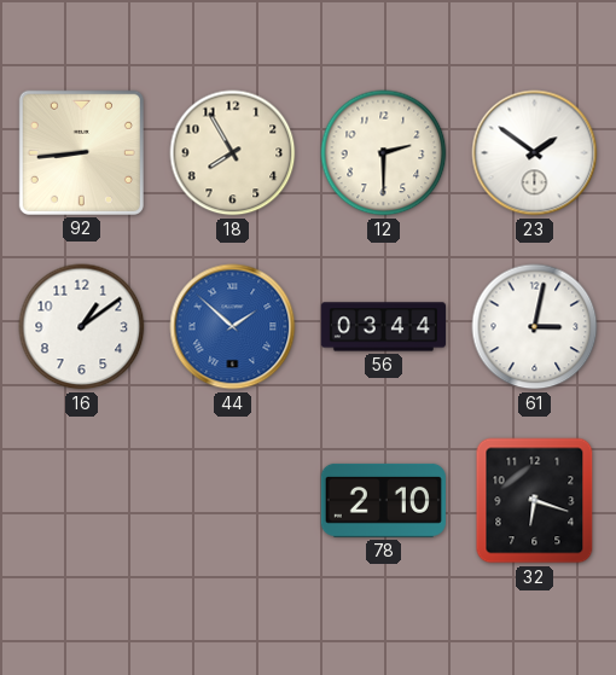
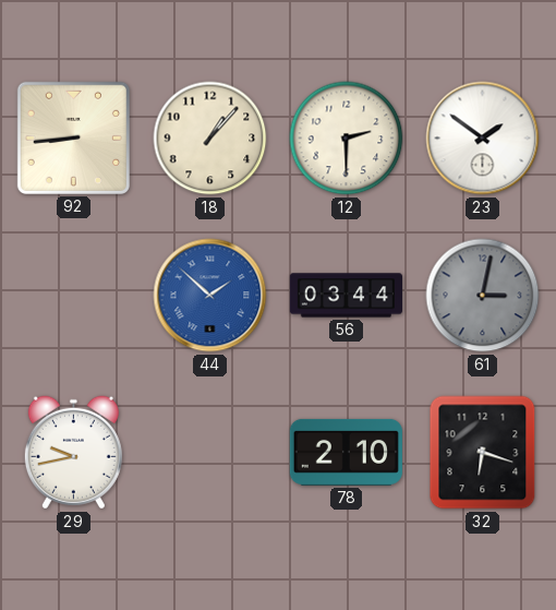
18: 7:55 -> 1:07
16: 1:09 -> none
61 dial: white -> grey
29: none -> 9:43
